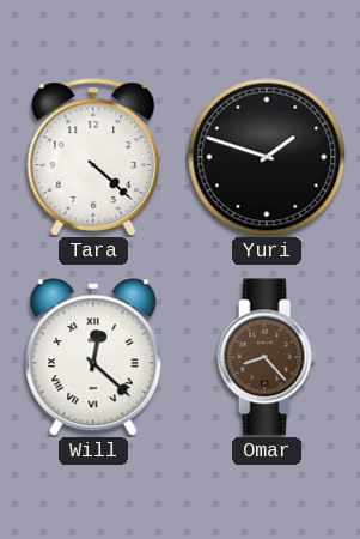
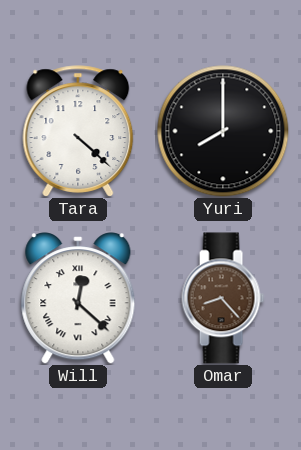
Yuri: 1:48 -> 8:00
